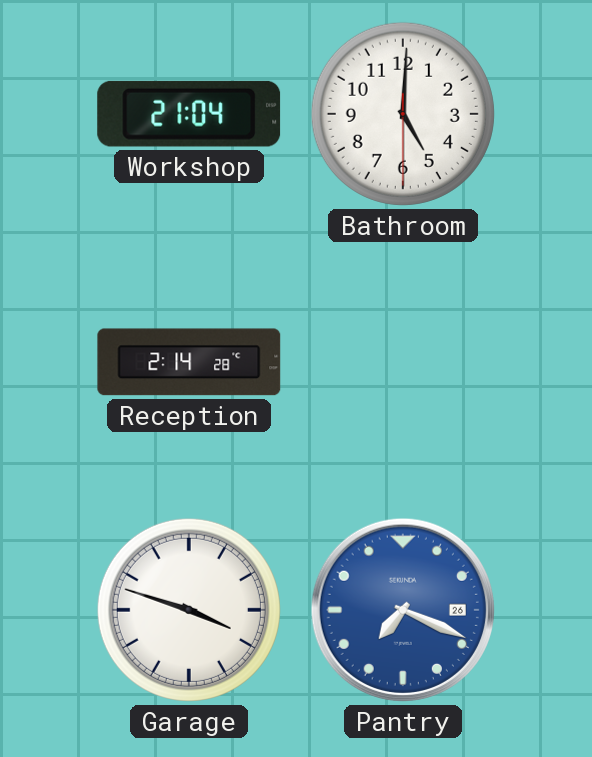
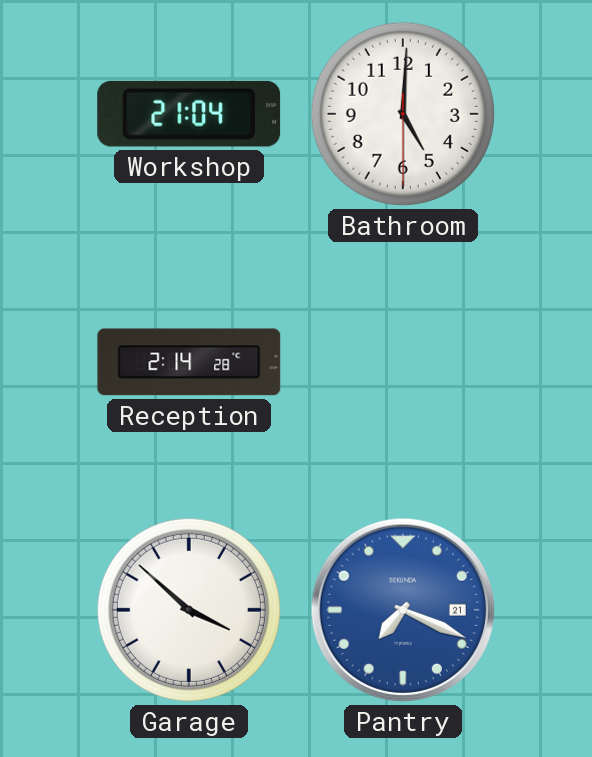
Garage: 3:48 -> 3:52
Pantry date: 26 -> 21
